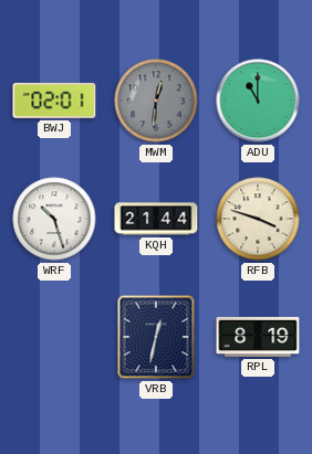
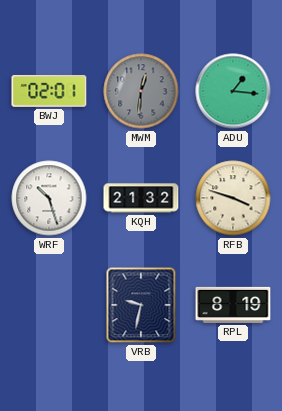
ADU: 11:00 -> 1:16
KQH: 21:44 -> 21:32
VRB: 12:32 -> 9:32
